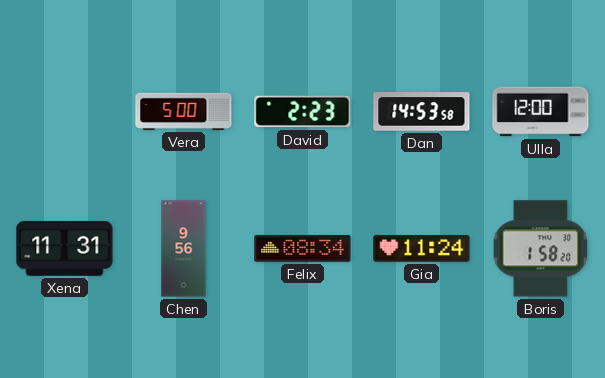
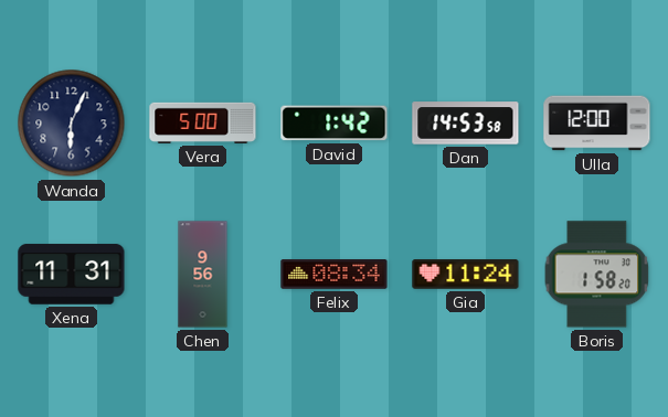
Wanda: none -> 6:04
David: 2:23 -> 1:42
